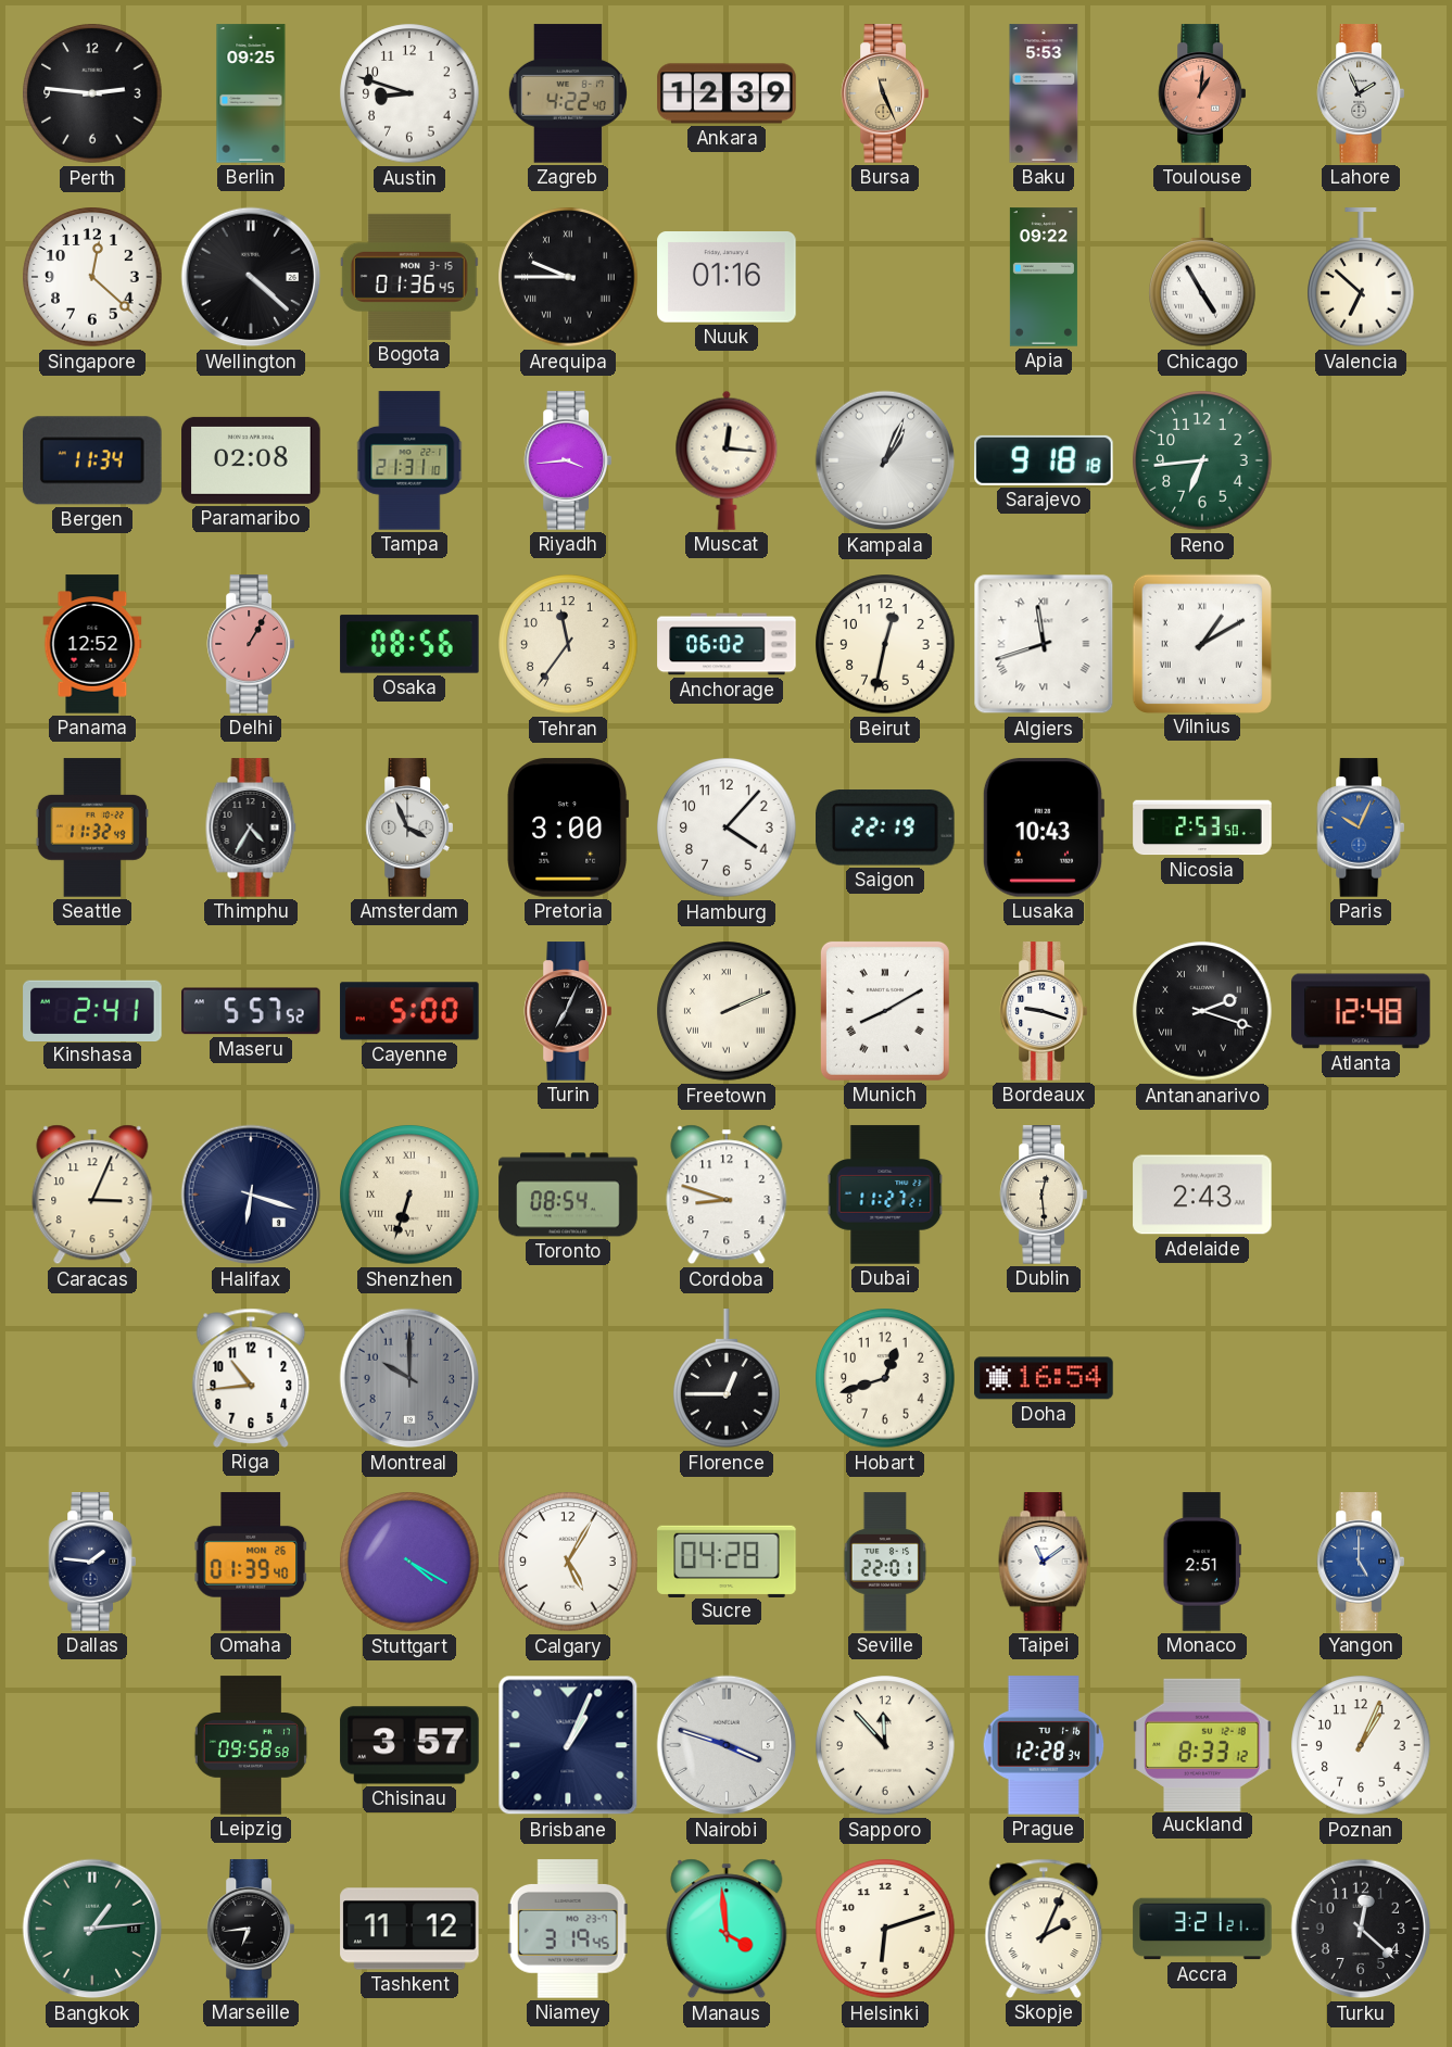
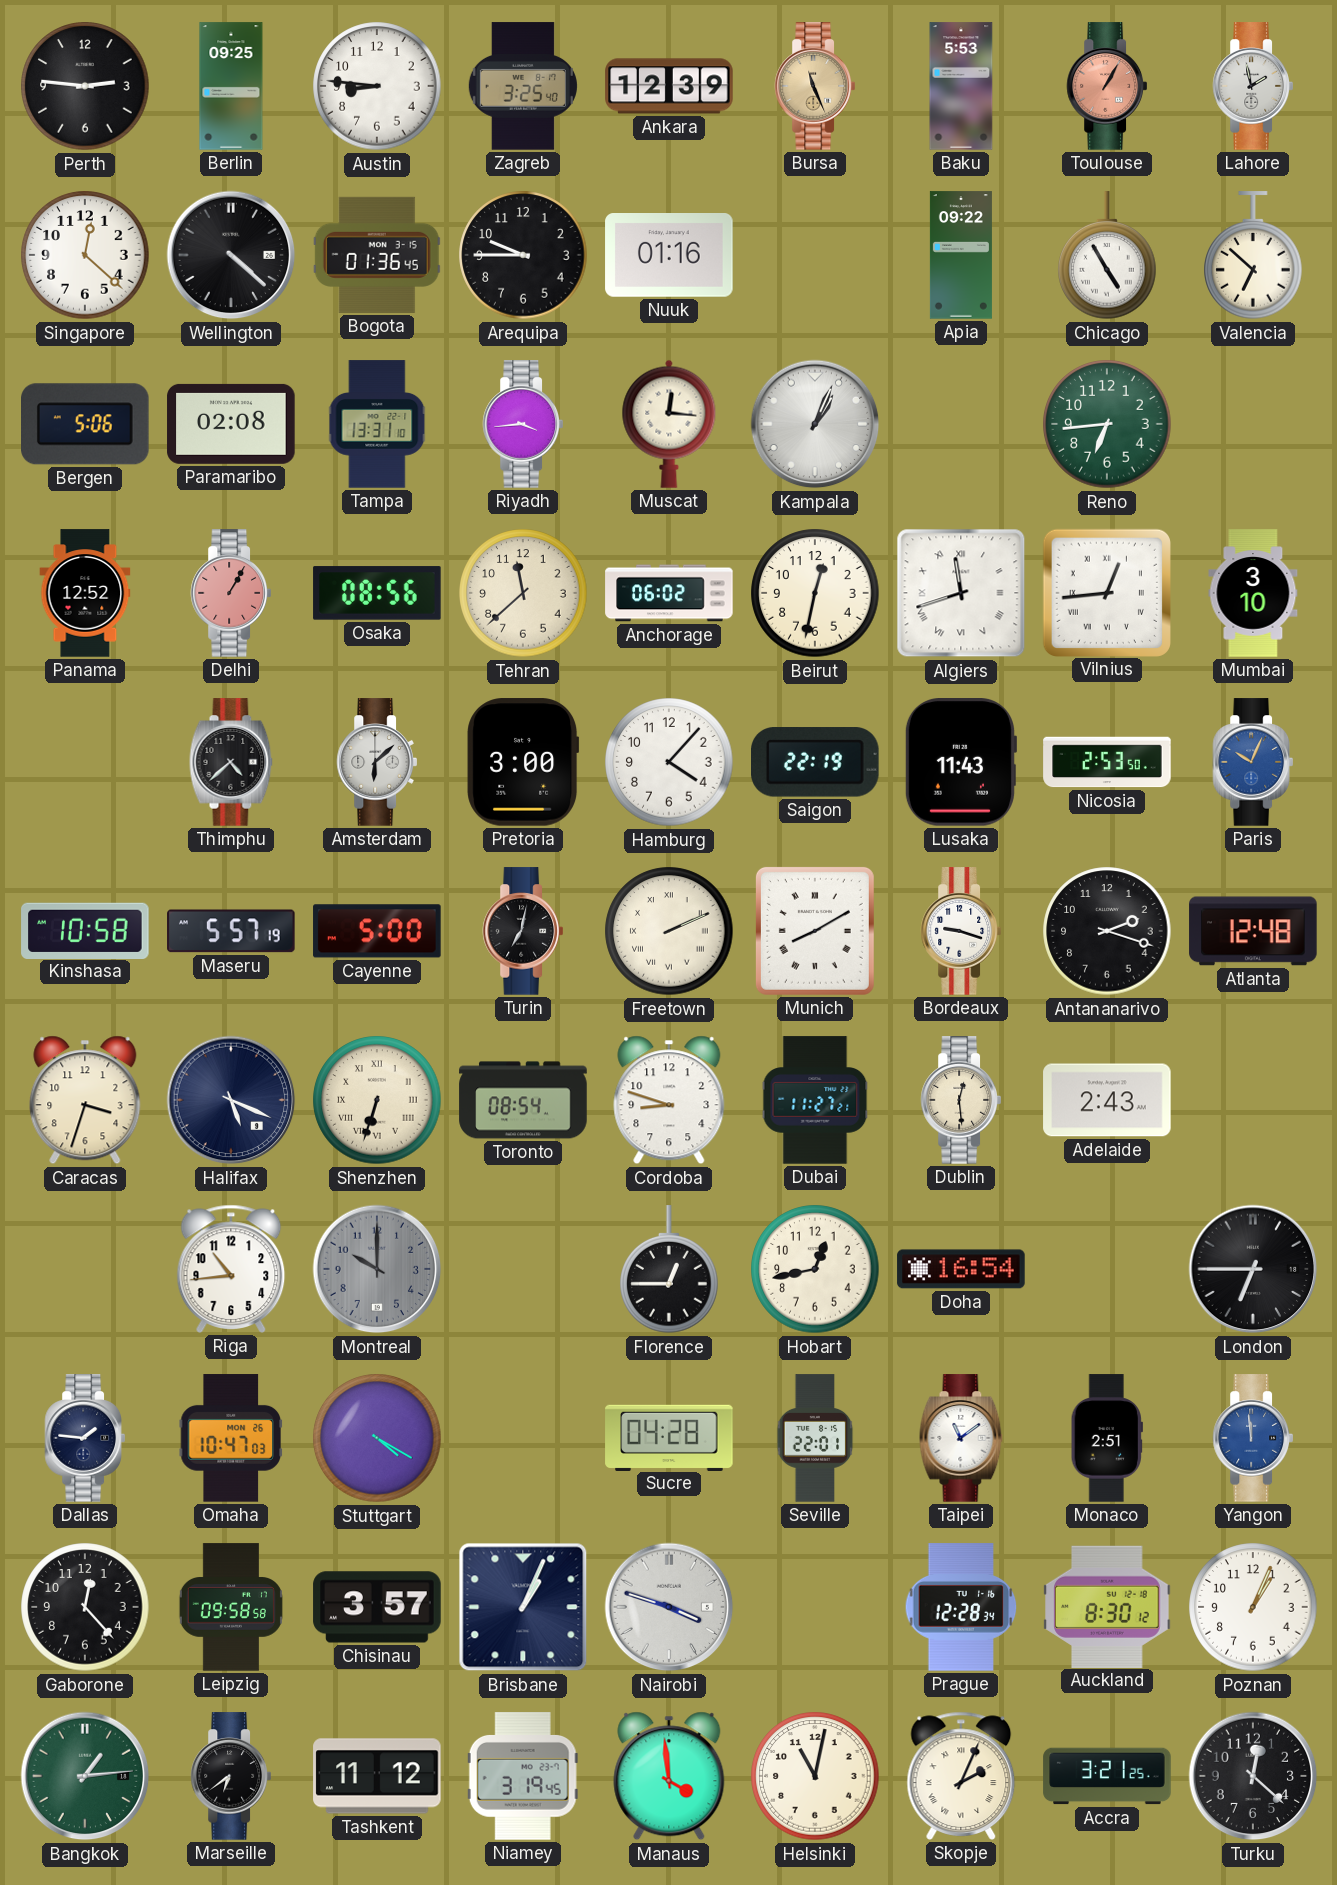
Austin: 8:48 -> 8:46
Zagreb: 4:22 -> 3:25
Toulouse: 1:01 -> 1:05
Lahore: 1:56 -> 1:58
Arequipa numerals: Roman -> Arabic
Bergen: 11:34 -> 5:06
Tampa: 21:31 -> 13:31
Sarajevo: 9:18 -> none
Tehran: 11:36 -> 11:38
Vilnius: 1:10 -> 12:44
Mumbai: none -> 3:10
Seattle: 11:32 -> none
Thimphu: 4:35 -> 4:38
Amsterdam: 3:56 -> 6:08
Lusaka: 10:43 -> 11:43
Kinshasa: 2:41 -> 10:58
Maseru: 5:57:52 -> 5:57:19
Turin: 7:04 -> 7:02
Antananarivo numerals: Roman -> Arabic
Caracas: 3:04 -> 3:33
Halifax: 6:18 -> 5:19
Hobart: 12:42 -> 12:43
London: none -> 6:45
Omaha: 01:39 -> 10:47
Calgary: 5:05 -> none
Yangon: 5:00 -> 11:59
Gaborone: none -> 12:23
Sapporo: 11:53 -> none
Auckland: 8:33 -> 8:30
Marseille: 6:44 -> 6:39
Helsinki: 6:12 -> 11:02
Accra: 3:21:21 -> 3:21:25
